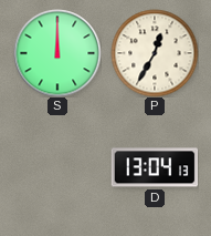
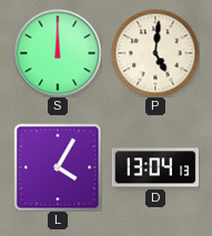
P: 12:35 -> 5:01
L: none -> 4:05
